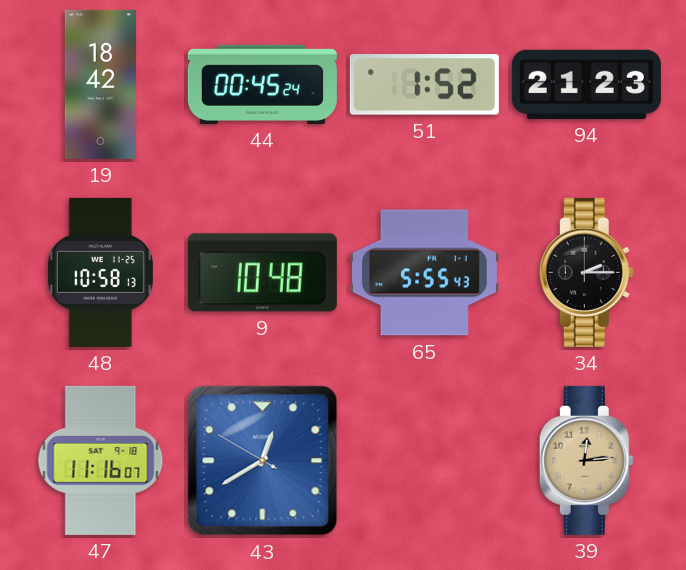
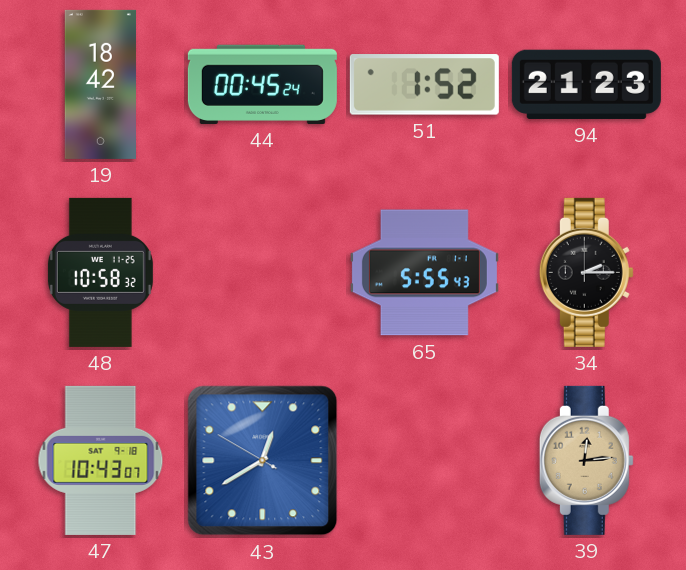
48: 10:58:13 -> 10:58:32
9: 10:48 -> none
47: 11:16 -> 10:43
